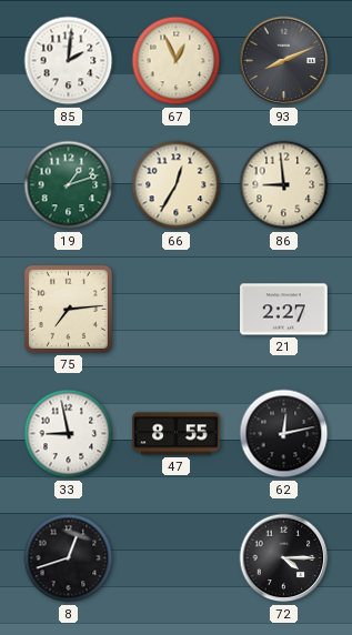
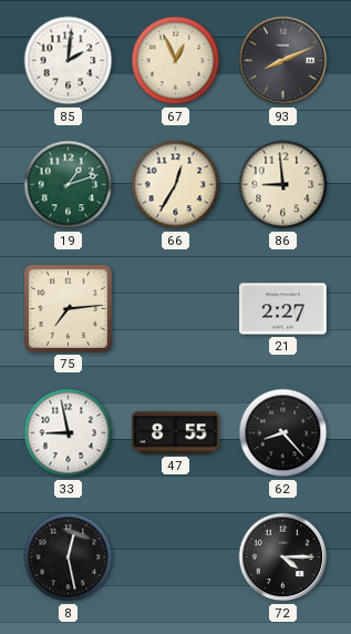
62: 12:13 -> 8:23
8: 12:42 -> 12:28
